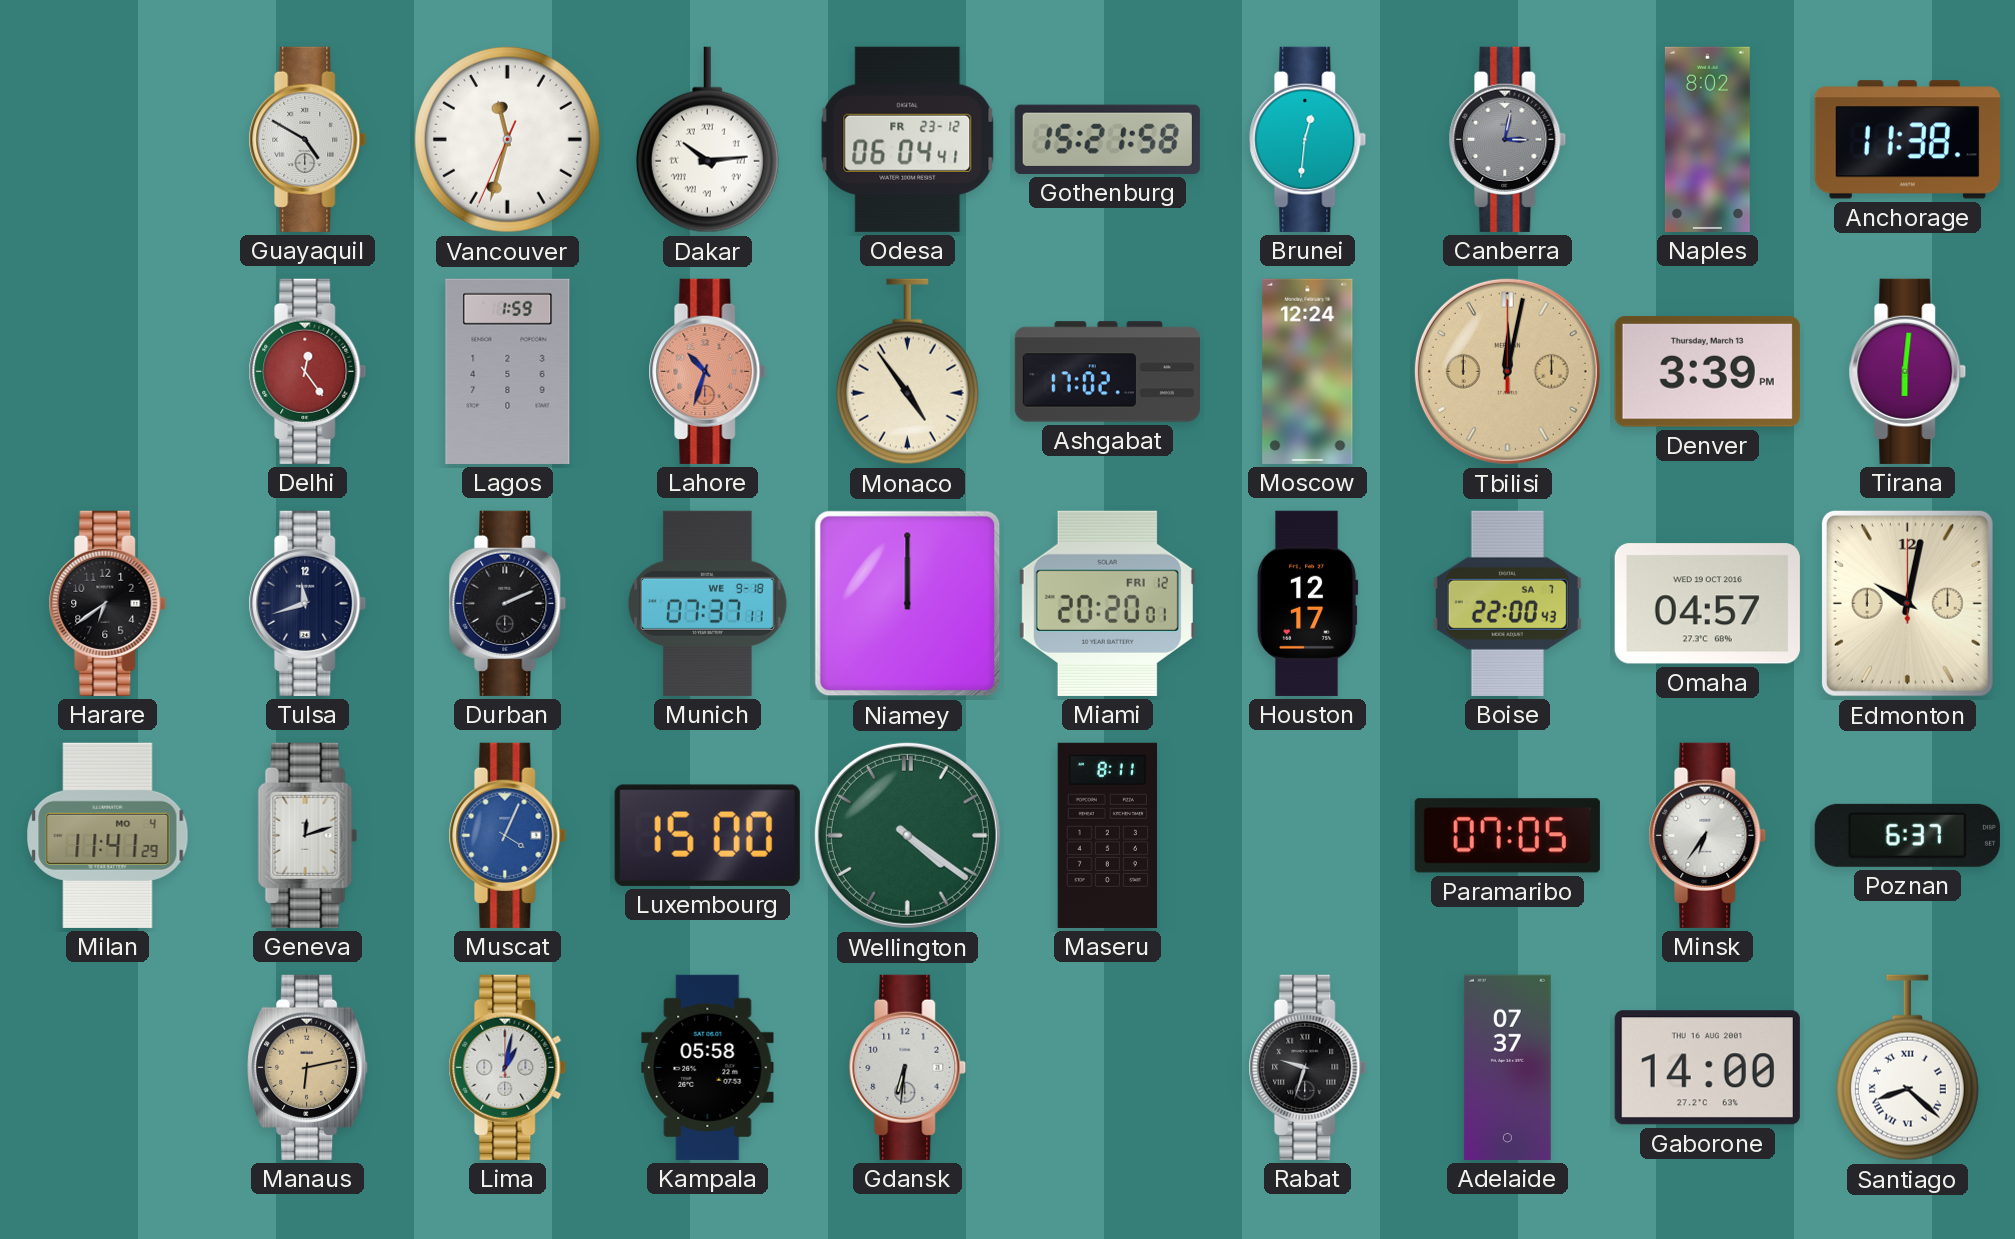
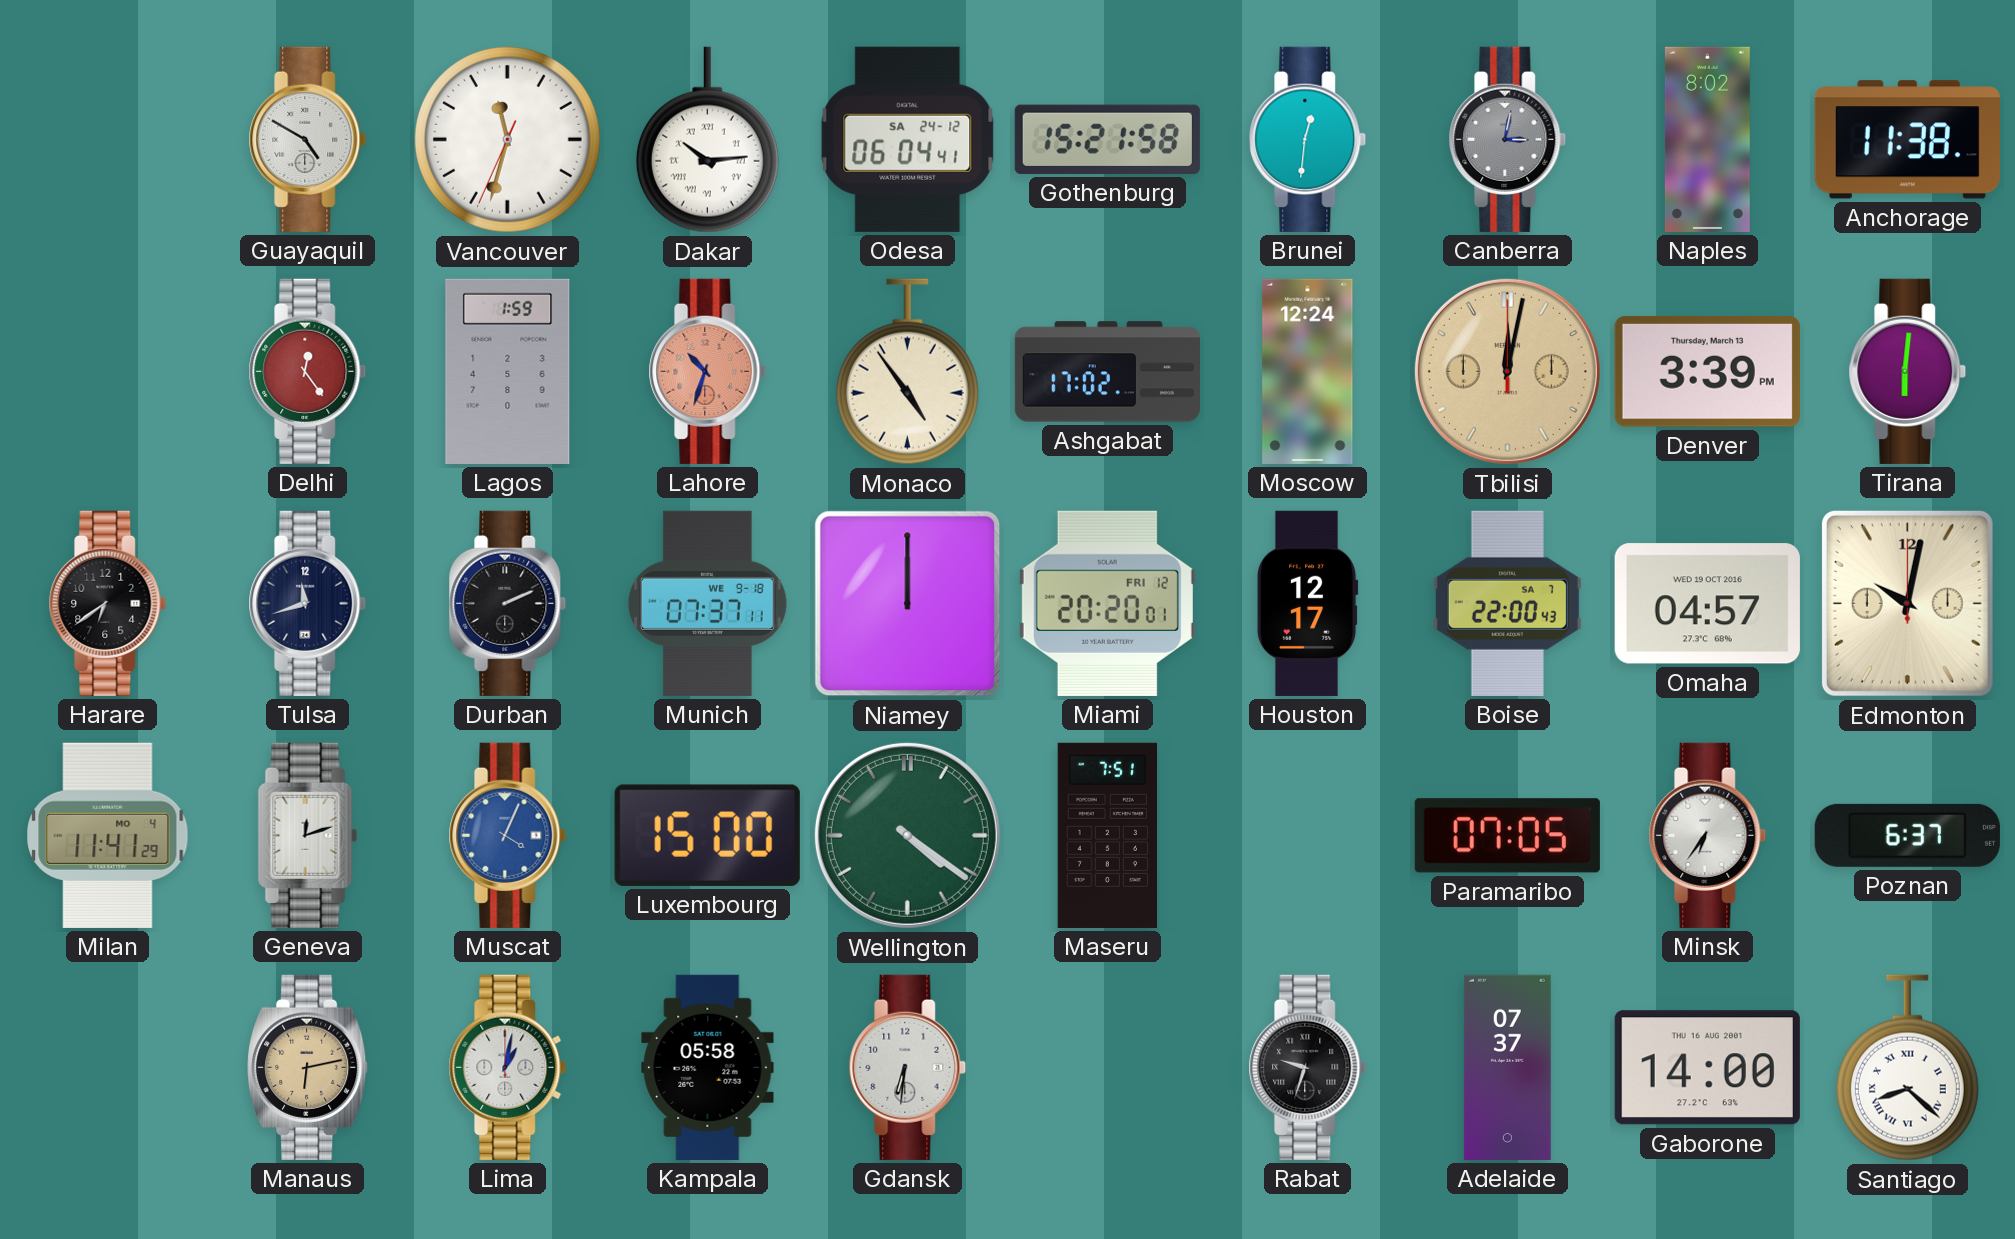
Odesa date: FR 23-12 -> SA 24-12
Maseru: 8:11 -> 7:51
